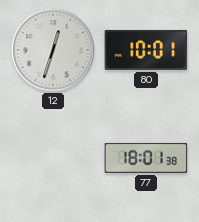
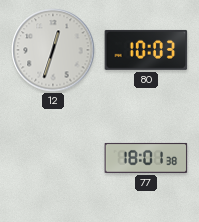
80: 10:01 -> 10:03
